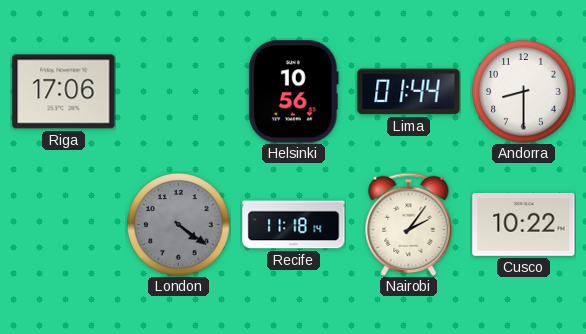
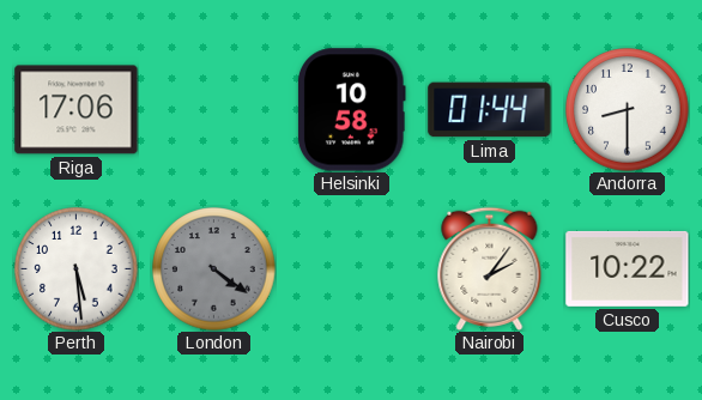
Helsinki: 10:56 -> 10:58
Perth: none -> 5:29
Recife: 11:18 -> none
